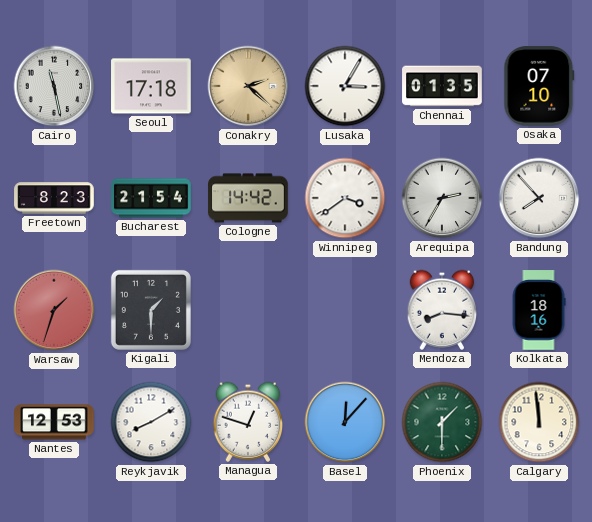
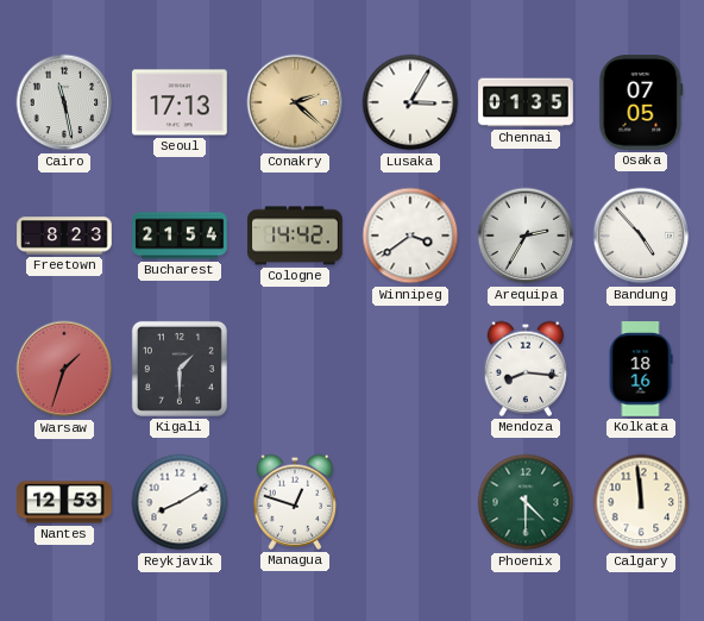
Seoul: 17:18 -> 17:13
Osaka: 07:10 -> 07:05
Bandung: 7:53 -> 4:53
Basel: 12:07 -> none
Phoenix: 1:30 -> 4:30
